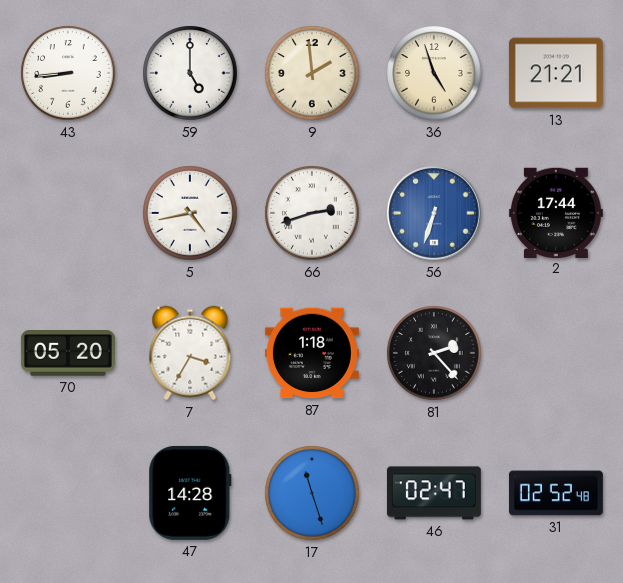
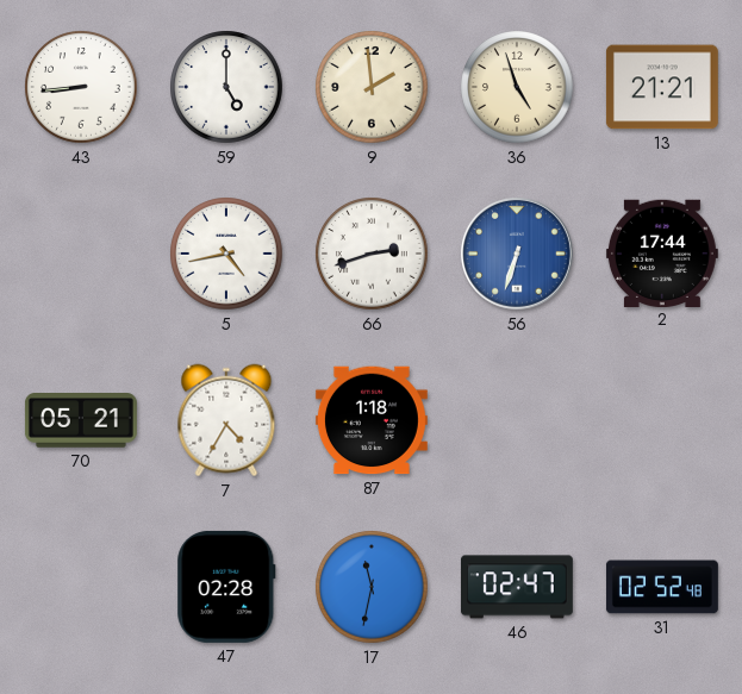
70: 05:20 -> 05:21
7: 3:35 -> 4:35
81: 2:23 -> none
47: 14:28 -> 02:28
17: 11:27 -> 11:32
